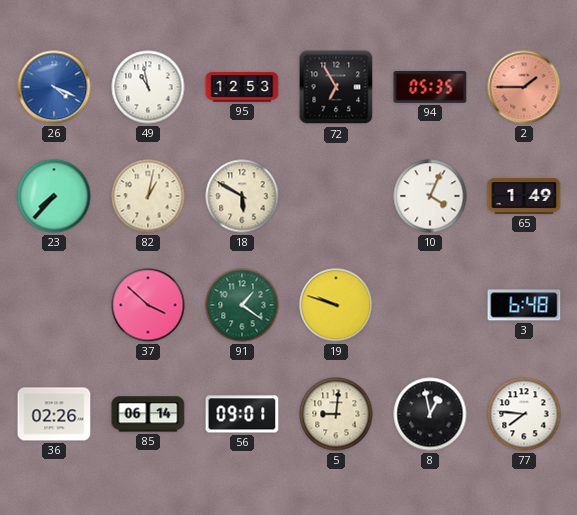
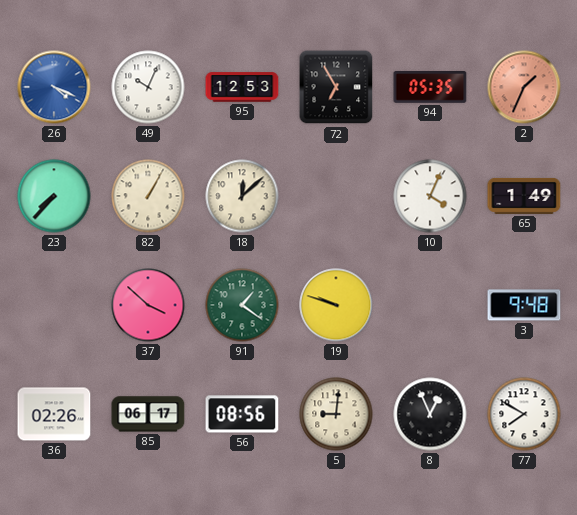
49: 10:58 -> 10:04
2: 1:45 -> 1:34
82: 1:02 -> 1:05
18: 5:50 -> 12:08
3: 6:48 -> 9:48
85: 06:14 -> 06:17
56: 09:01 -> 08:56
8: 12:58 -> 12:56
77: 7:46 -> 7:50
